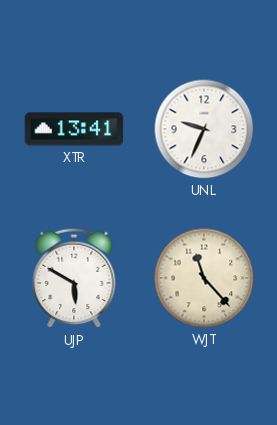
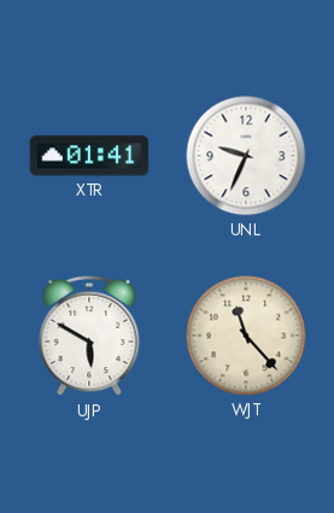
XTR: 13:41 -> 01:41
